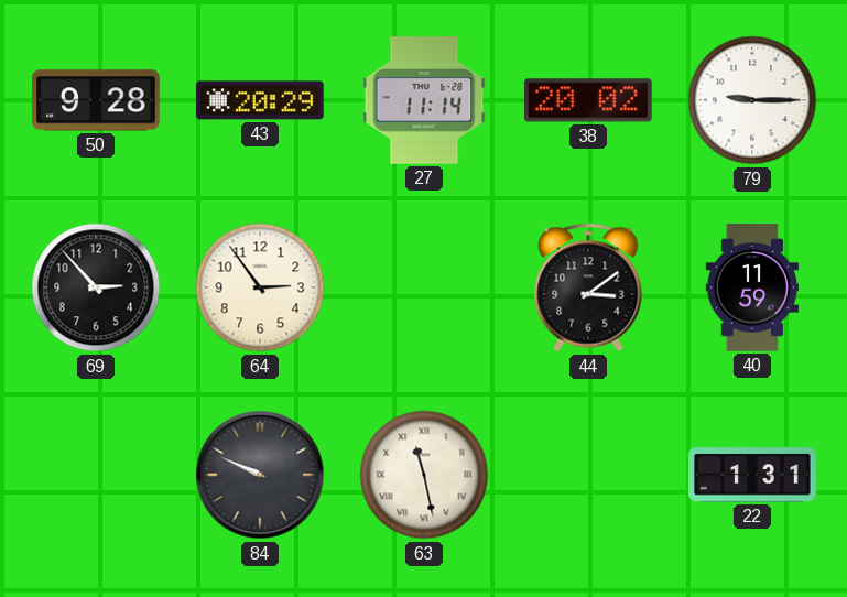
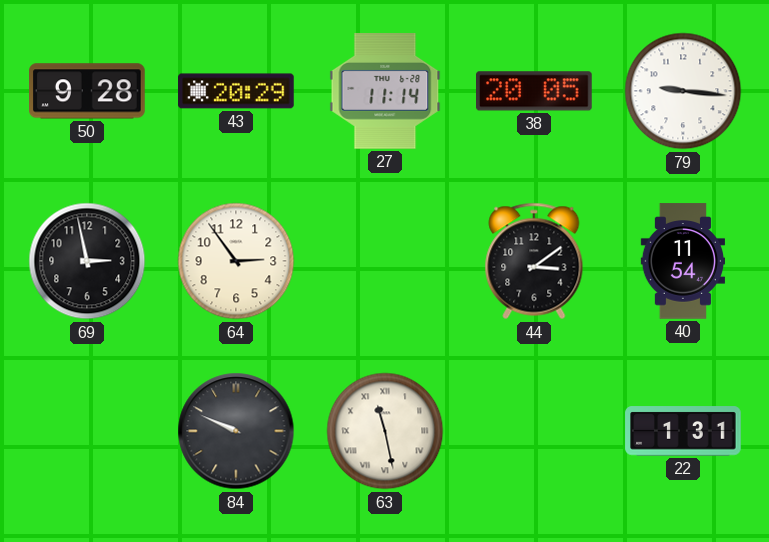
38: 20:02 -> 20:05
79: 9:15 -> 9:16
69: 2:53 -> 2:58
40: 11:59 -> 11:54
